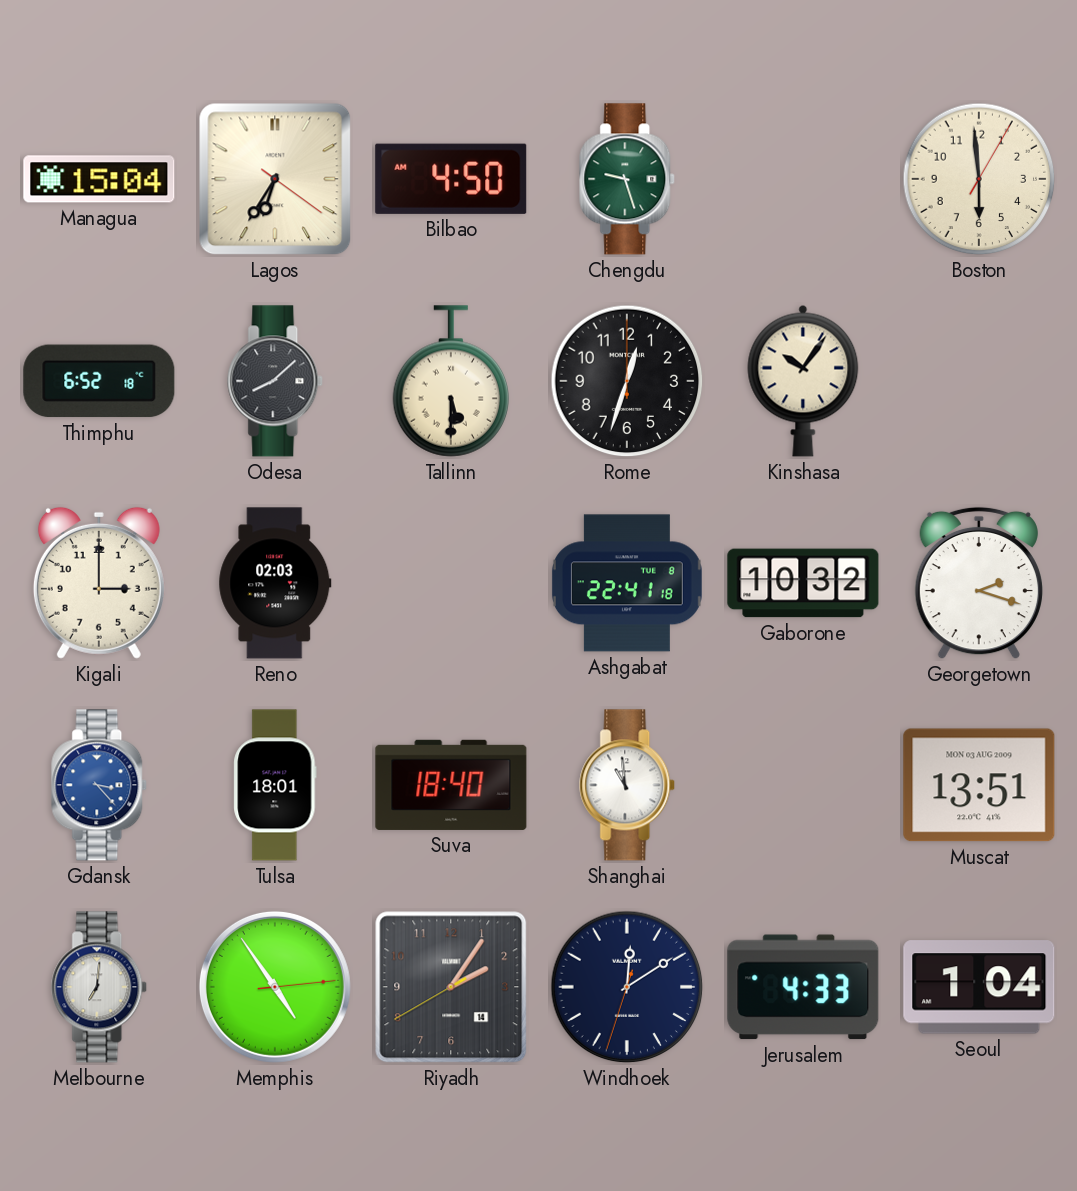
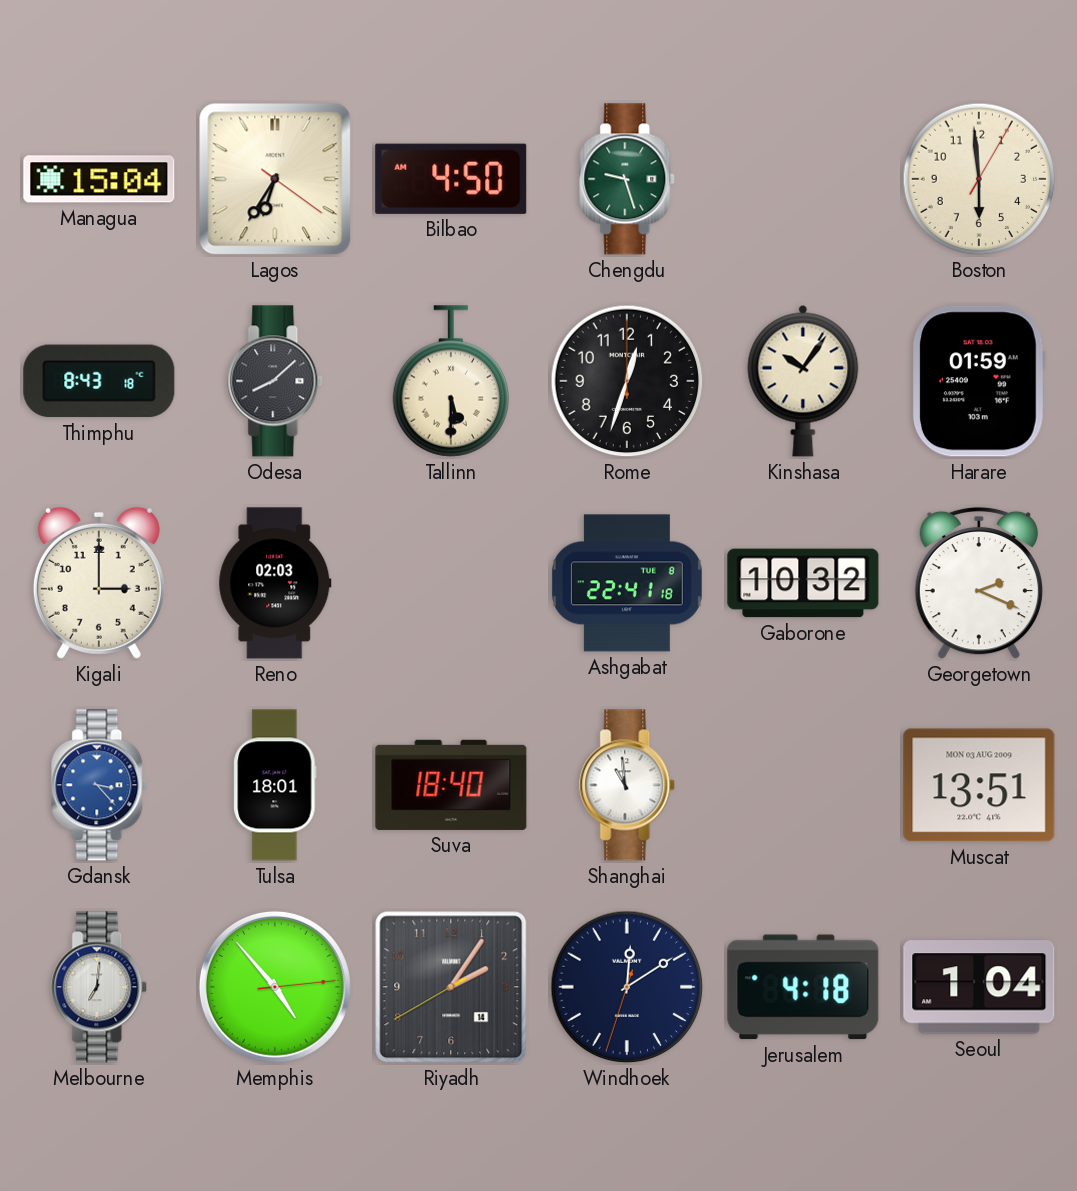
Thimphu: 6:52 -> 8:43
Harare: none -> 01:59
Georgetown: 2:18 -> 2:19
Memphis: 4:54 -> 4:53
Jerusalem: 4:33 -> 4:18
